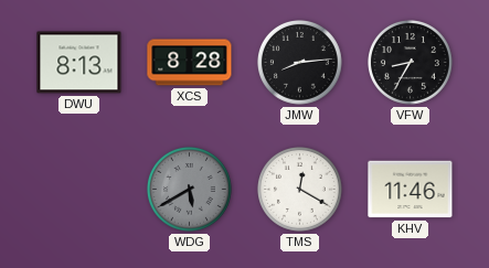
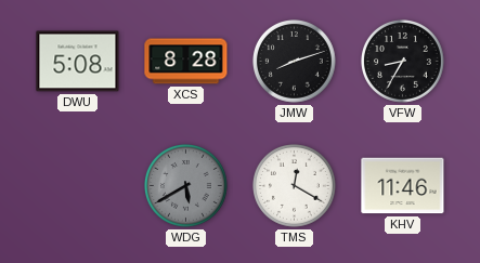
DWU: 8:13 -> 5:08
JMW: 8:14 -> 8:12
